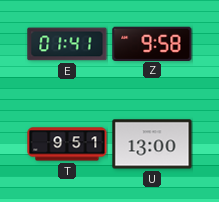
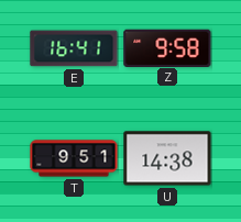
E: 01:41 -> 16:41
U: 13:00 -> 14:38
